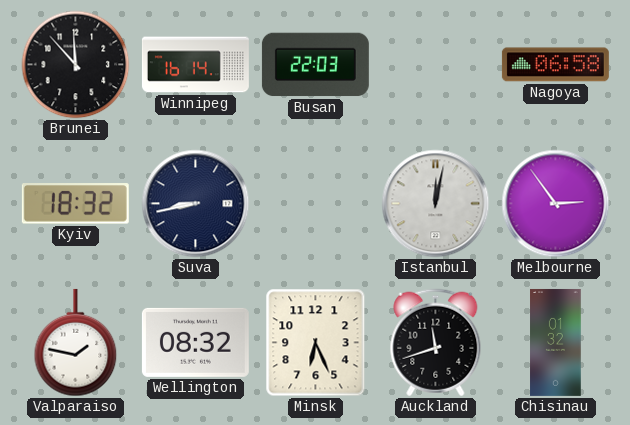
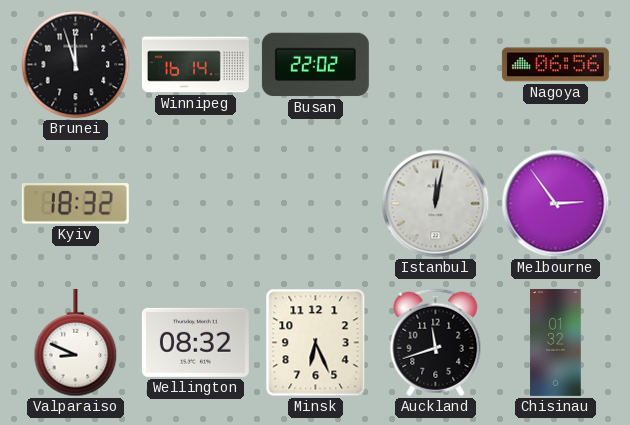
Brunei: 11:53 -> 11:57
Busan: 22:03 -> 22:02
Nagoya: 06:58 -> 06:56
Suva: 8:43 -> none
Valparaiso: 1:47 -> 8:49
